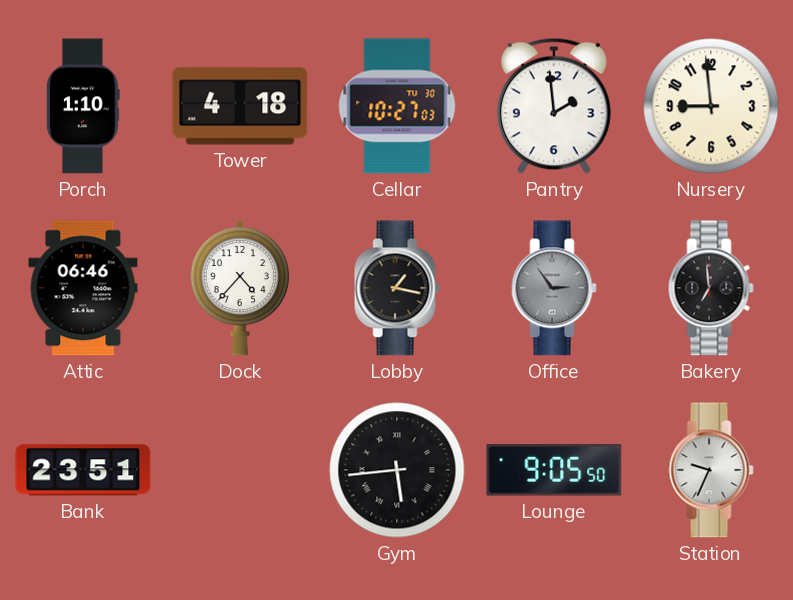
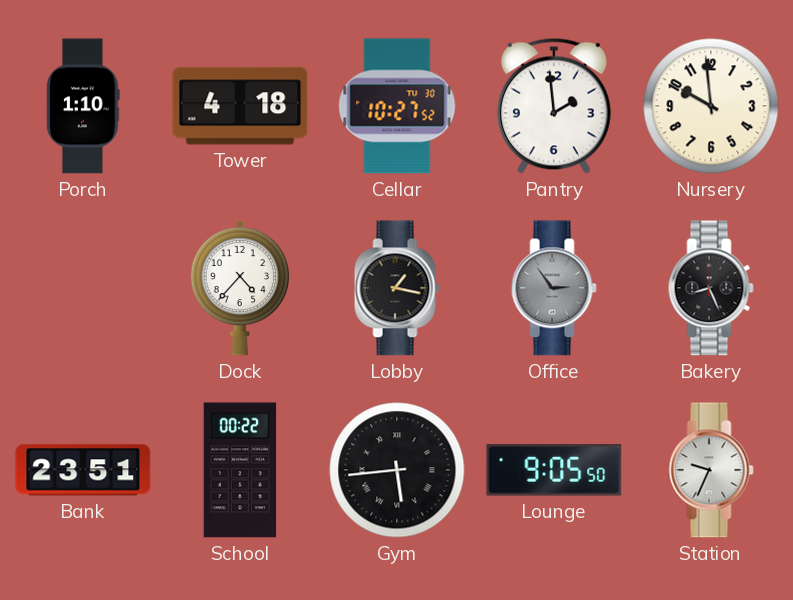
Cellar: 10:27:03 -> 10:27:52
Nursery: 8:59 -> 9:59
Attic: 06:46 -> none
Bakery: 6:59 -> 8:26
School: none -> 00:22
